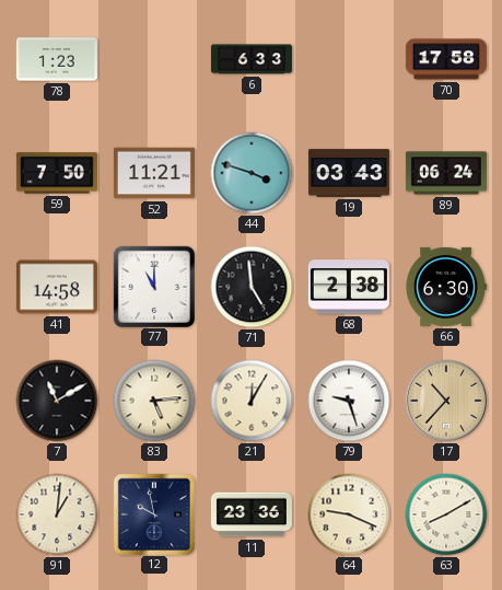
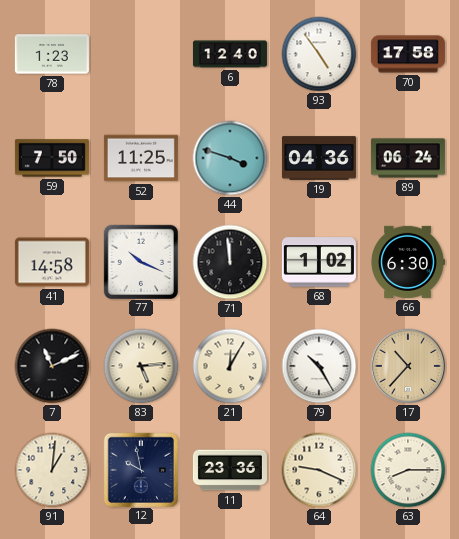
6: 6:33 -> 12:40
93: none -> 4:54
52: 11:21 -> 11:25
19: 03:43 -> 04:36
77: 11:00 -> 10:19
71: 4:59 -> 11:59
68: 2:38 -> 1:02
7: 11:10 -> 11:11
79: 9:27 -> 10:25
63: 8:10 -> 8:15
